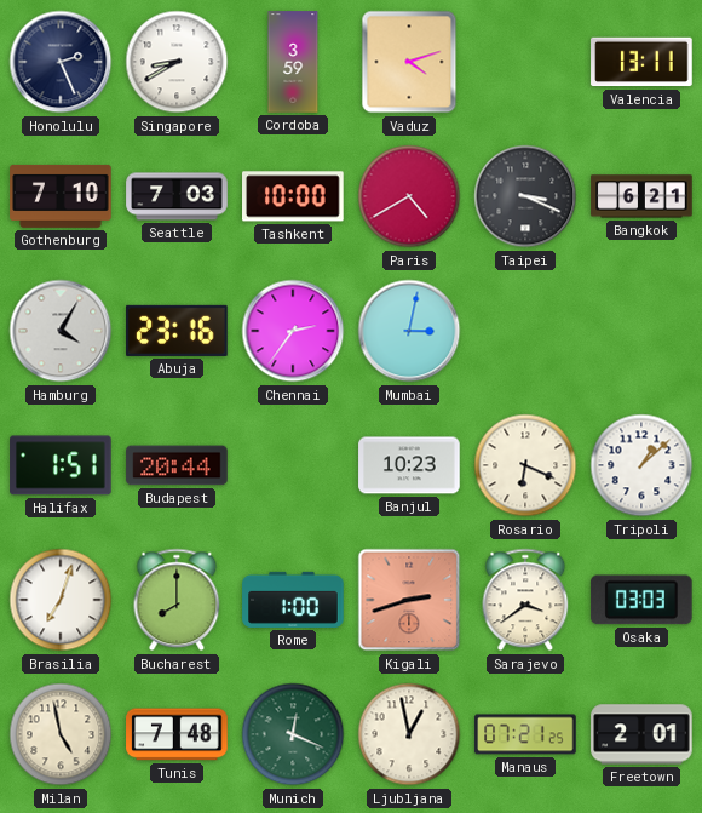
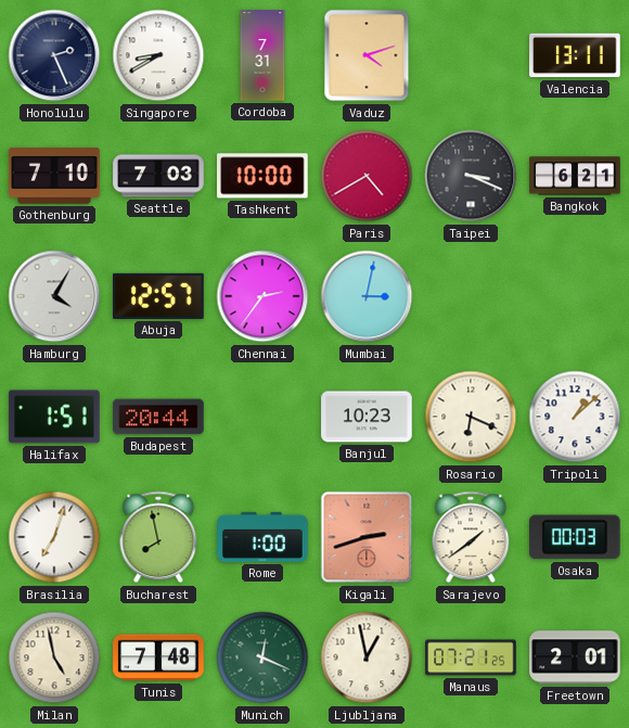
Cordoba: 3:59 -> 7:31
Abuja: 23:16 -> 12:57
Bucharest: 8:00 -> 7:58
Sarajevo: 3:39 -> 1:39
Osaka: 03:03 -> 00:03
